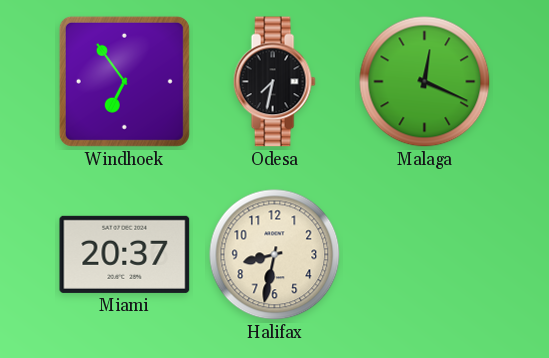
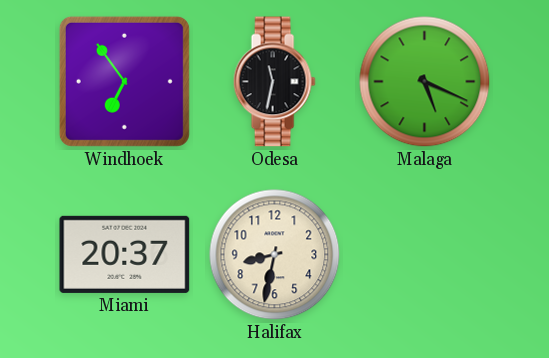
Odesa: 7:32 -> 11:32
Malaga: 12:19 -> 5:19
